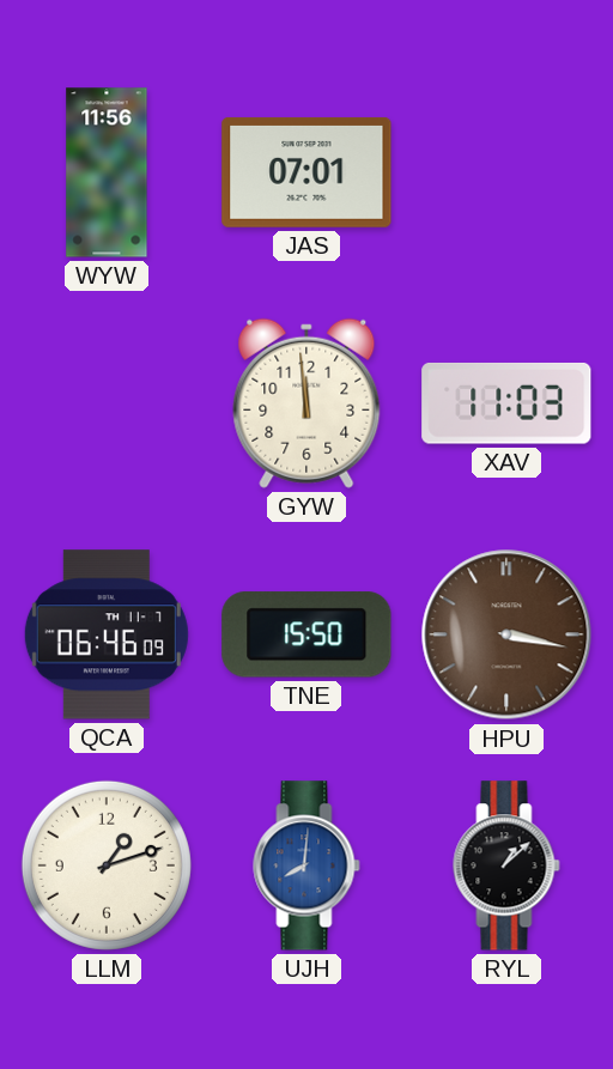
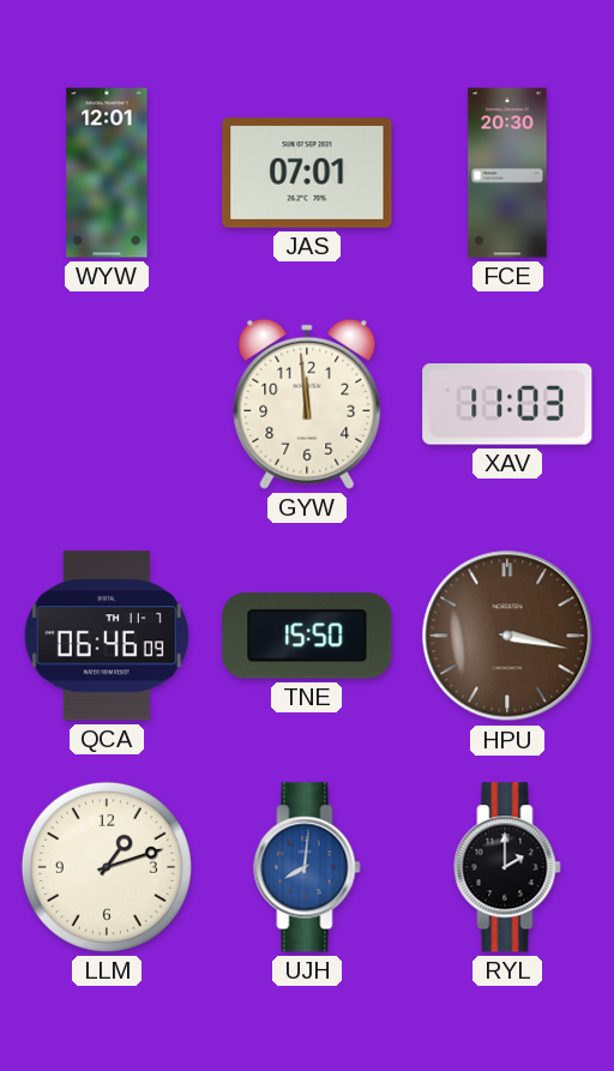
WYW: 11:56 -> 12:01
FCE: none -> 20:30
RYL: 1:08 -> 2:00
